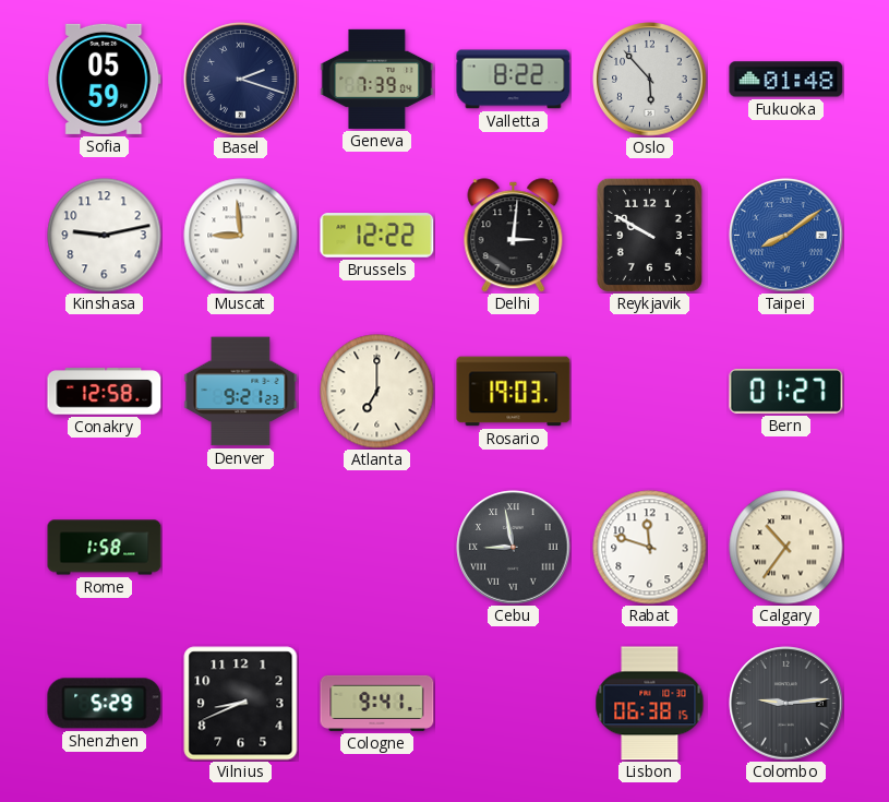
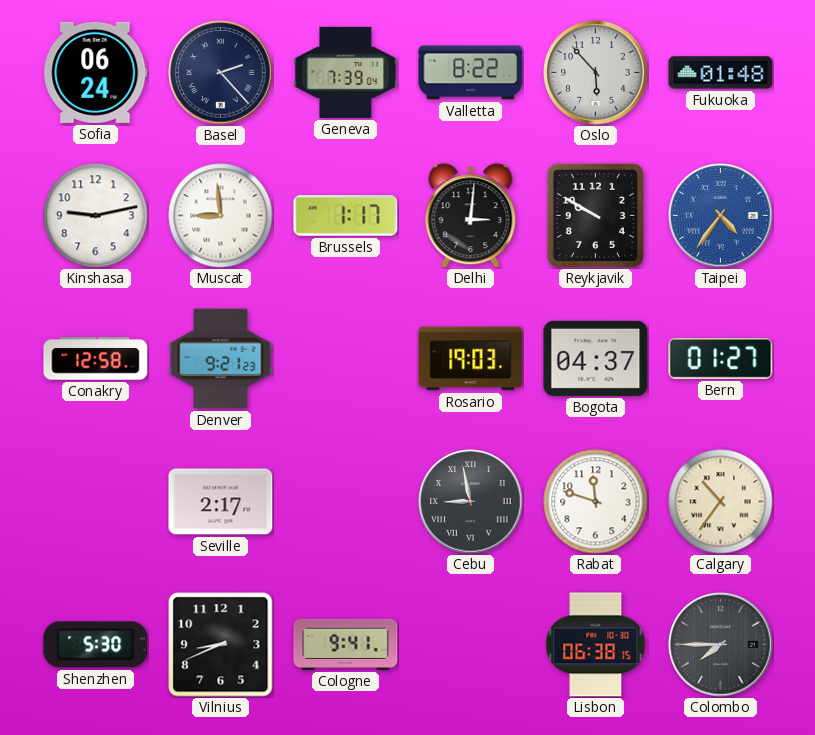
Sofia: 05:59 -> 06:24
Basel: 2:18 -> 2:23
Brussels: 12:22 -> 1:17
Taipei: 8:09 -> 4:36
Atlanta: 7:00 -> none
Bogota: none -> 04:37
Rome: 1:58 -> none
Seville: none -> 2:17
Shenzhen: 5:29 -> 5:30
Colombo: 9:14 -> 7:45
